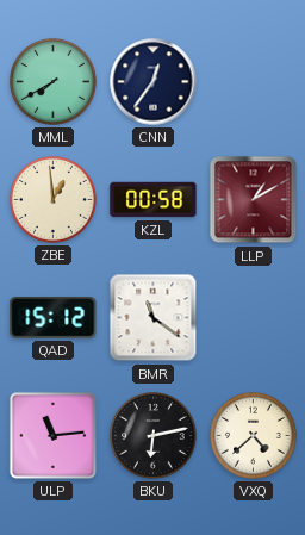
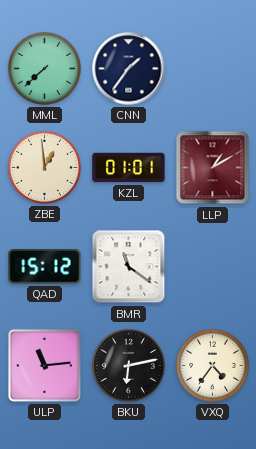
MML: 7:40 -> 7:38
CNN: 12:36 -> 1:36
KZL: 00:58 -> 01:01
VXQ: 4:38 -> 4:36
